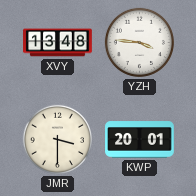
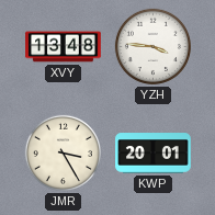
JMR: 3:30 -> 3:25
